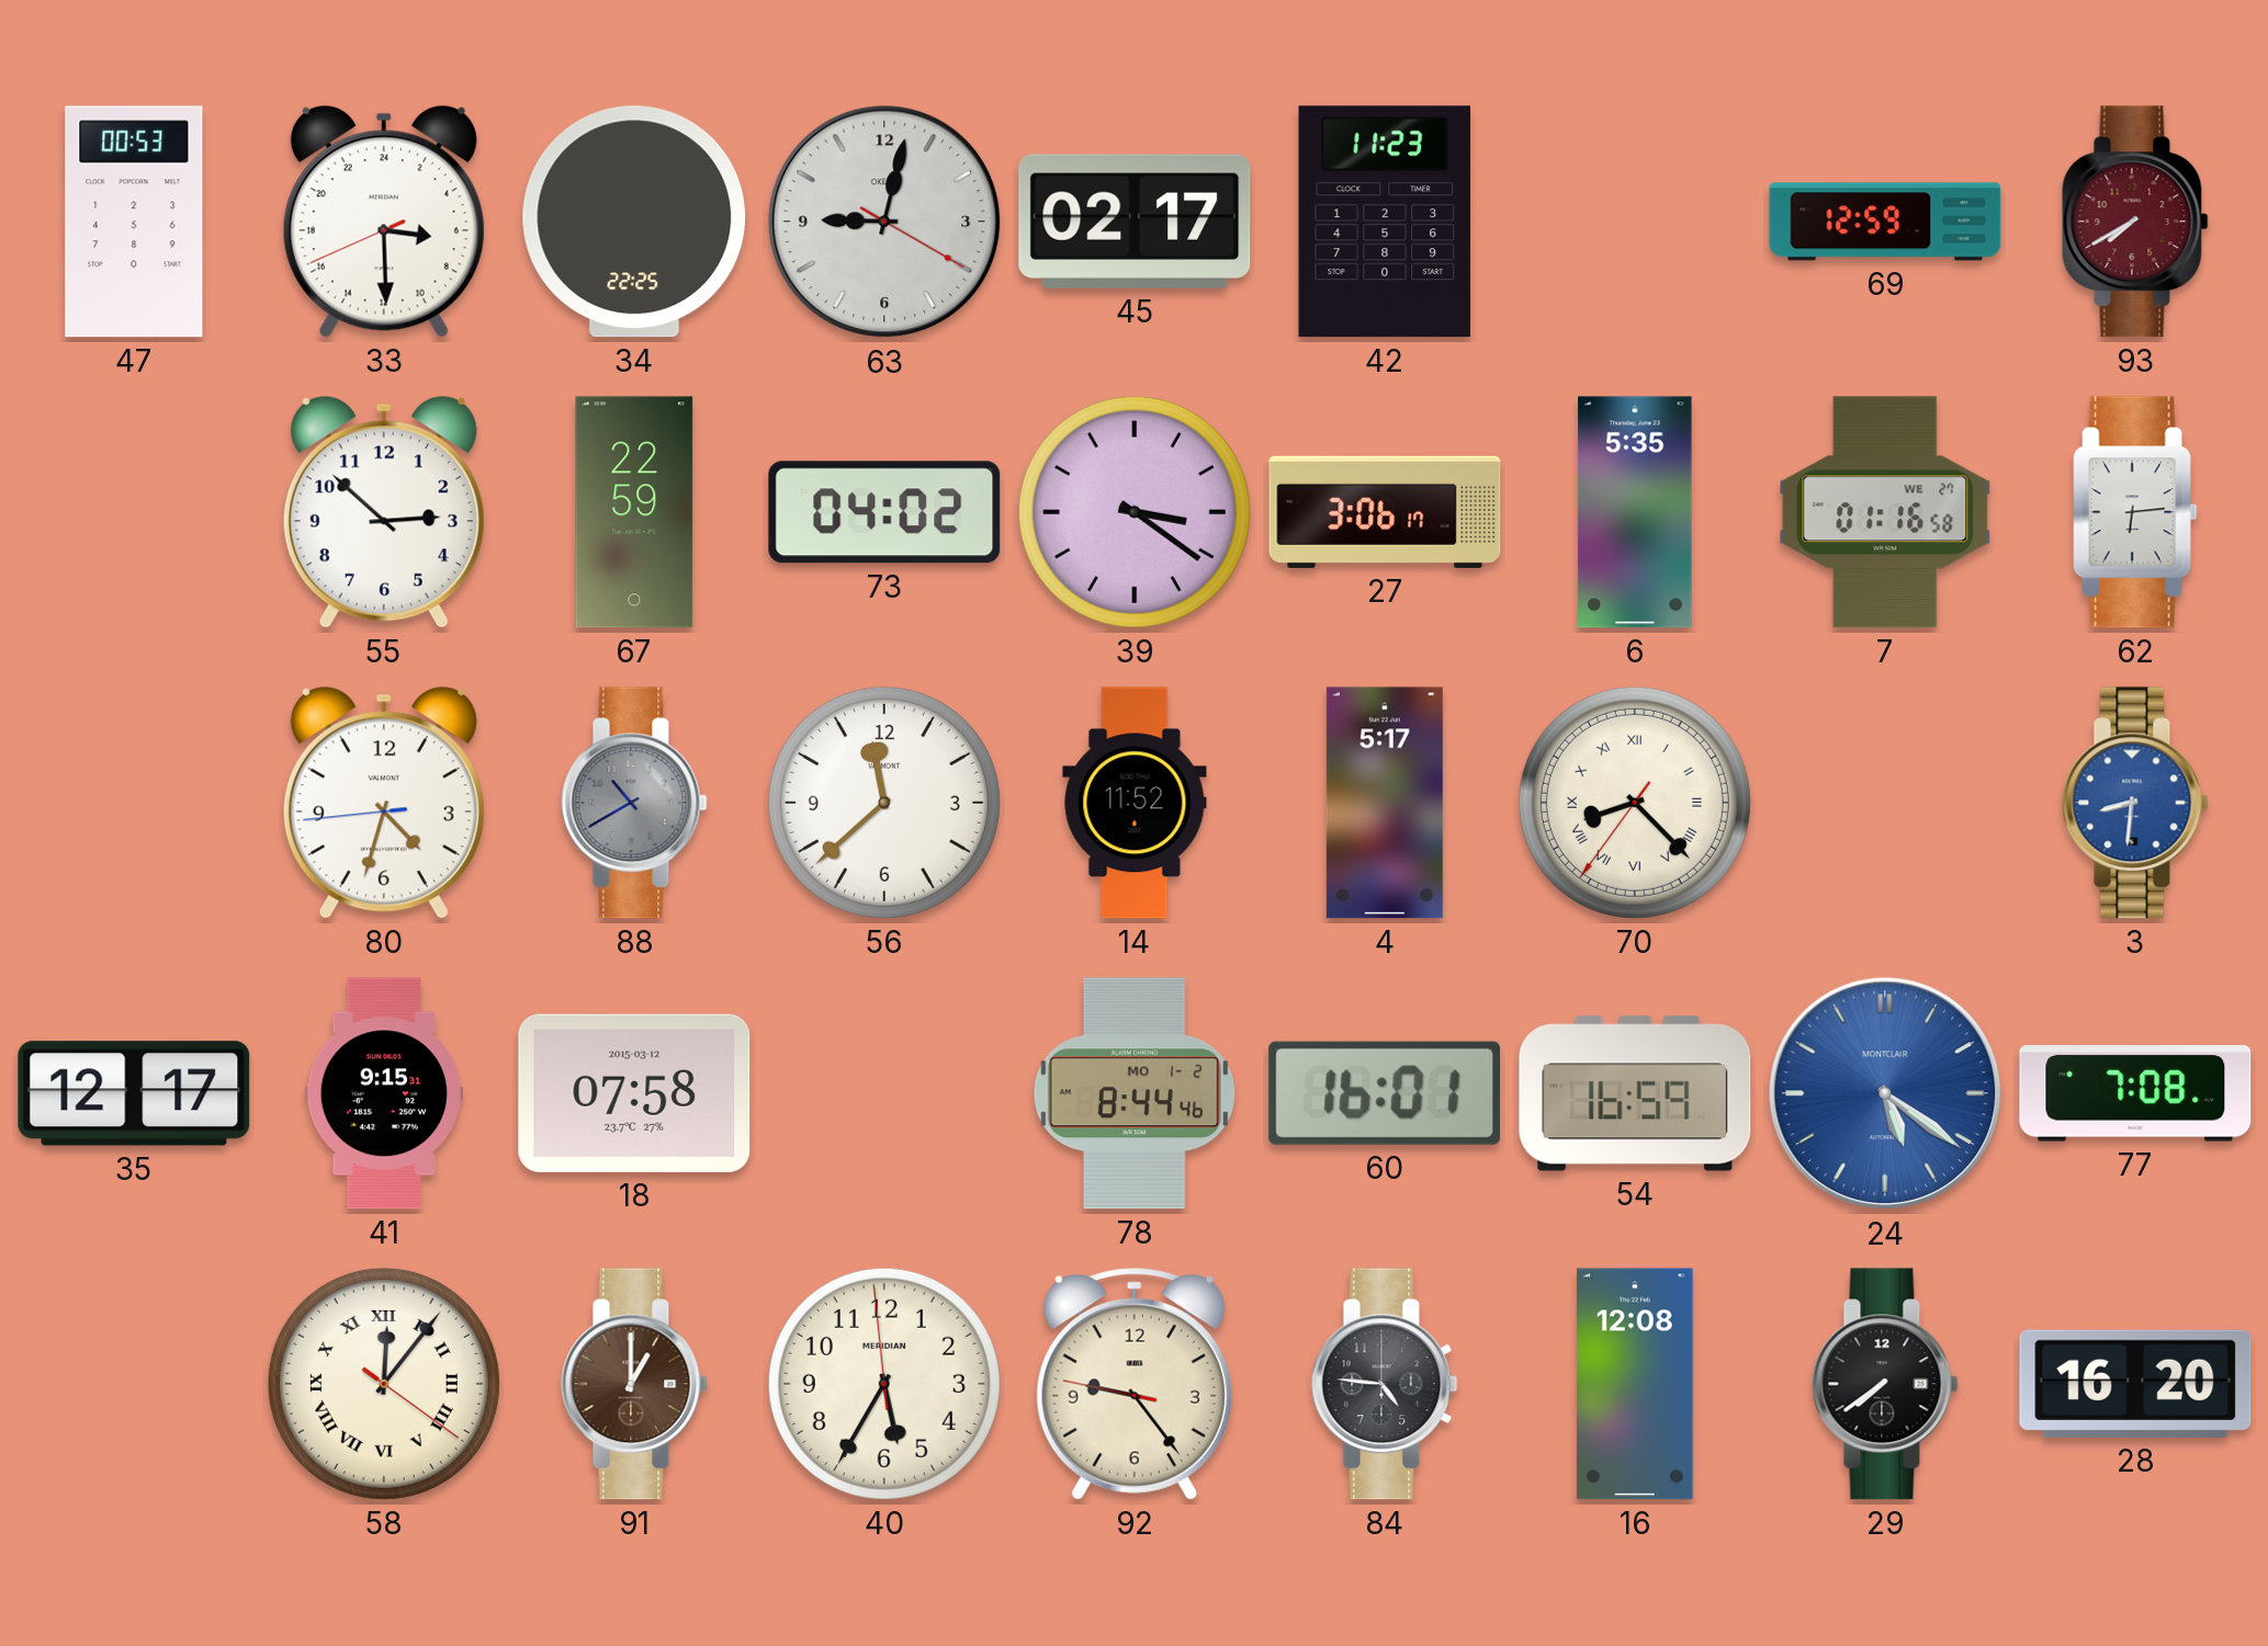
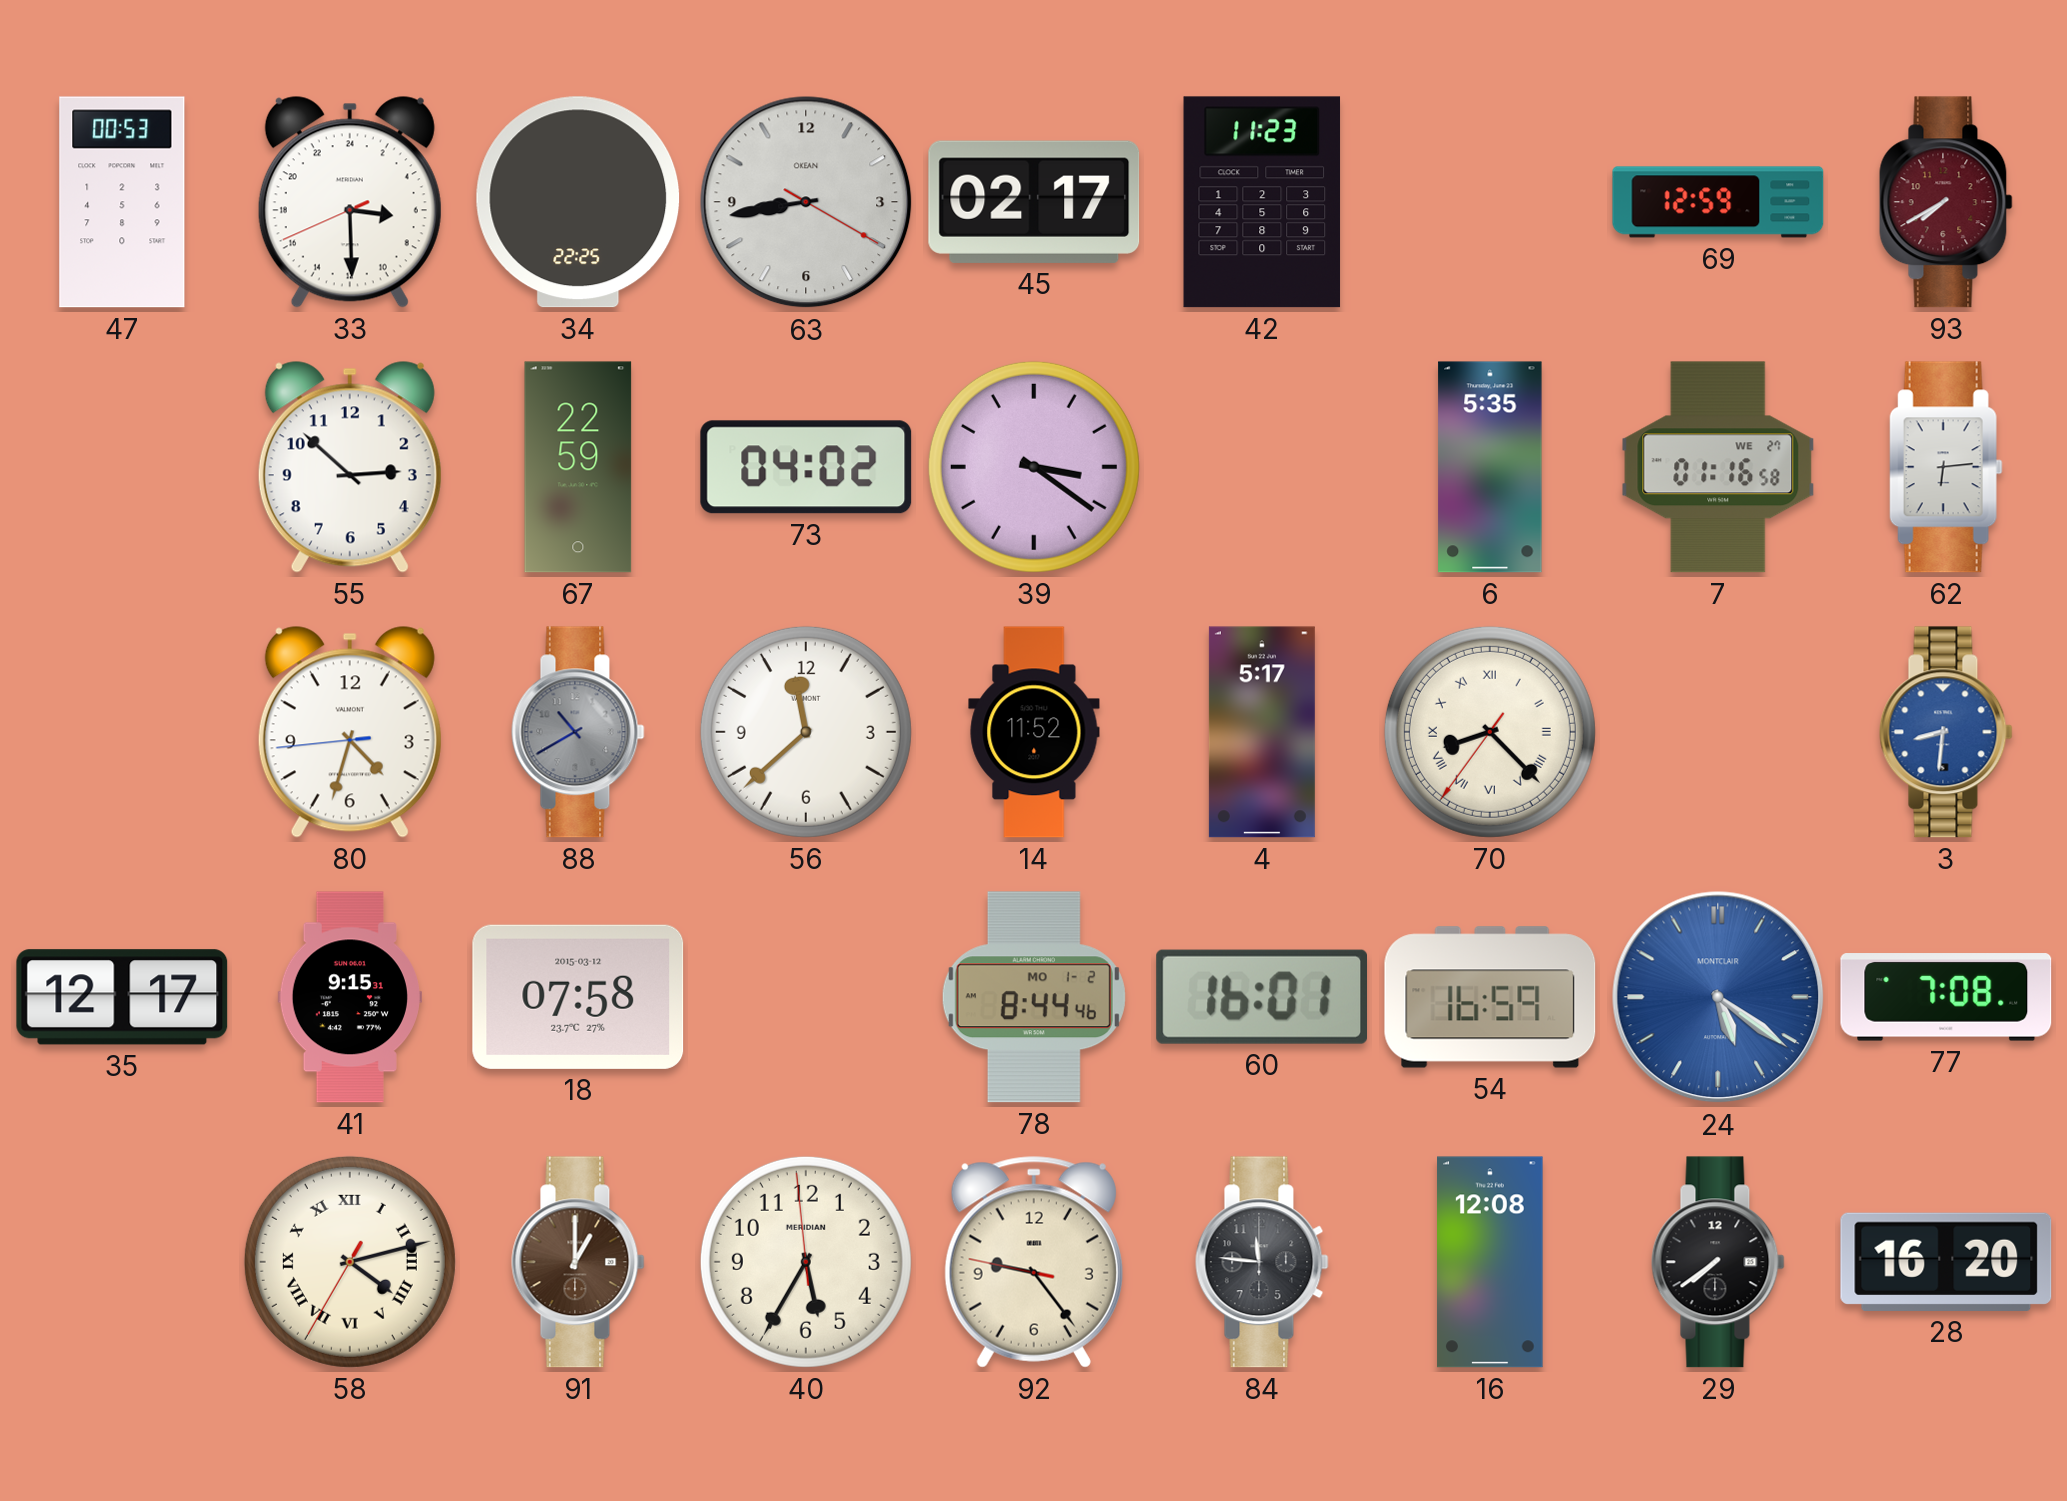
63: 9:02 -> 8:43
27: 3:06 -> none
58: 12:06 -> 4:12
84: 4:46 -> 11:46
